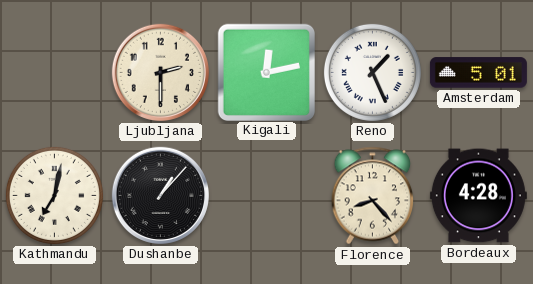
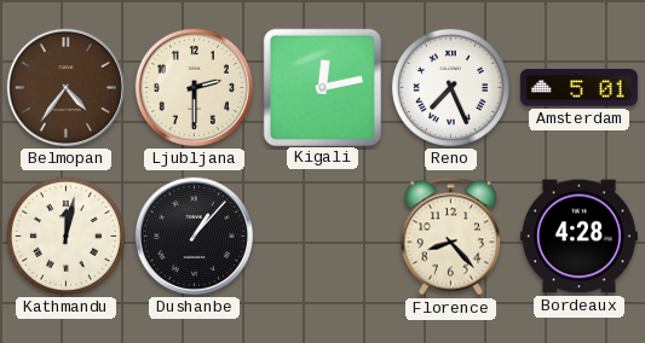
Belmopan: none -> 4:36
Reno: 1:26 -> 7:26
Kathmandu: 7:02 -> 12:02
